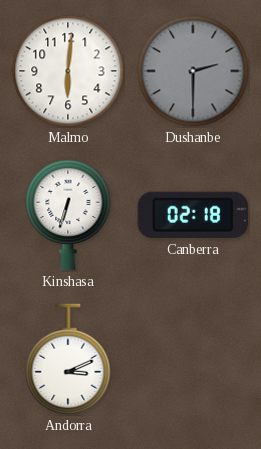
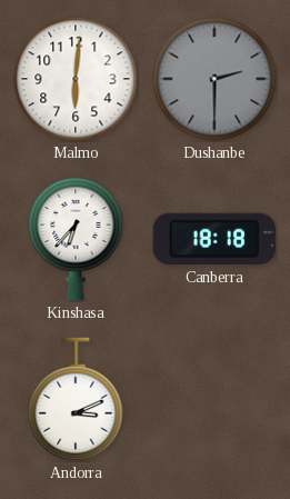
Kinshasa: 6:33 -> 6:37
Canberra: 02:18 -> 18:18
